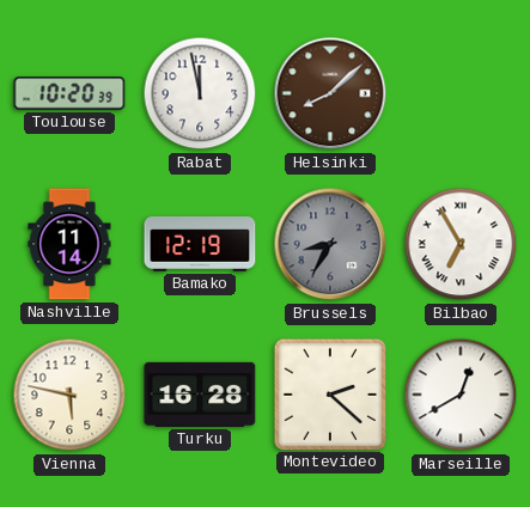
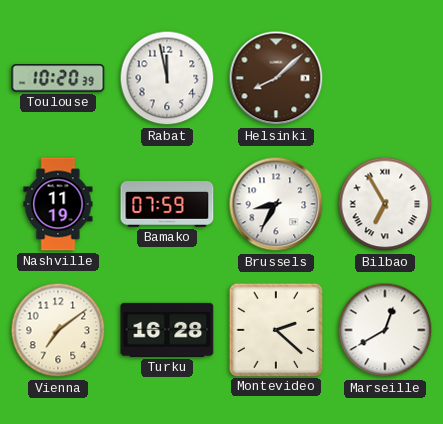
Nashville: 11:14 -> 11:19
Bamako: 12:19 -> 07:59
Brussels dial: grey -> white
Vienna: 5:47 -> 7:09
